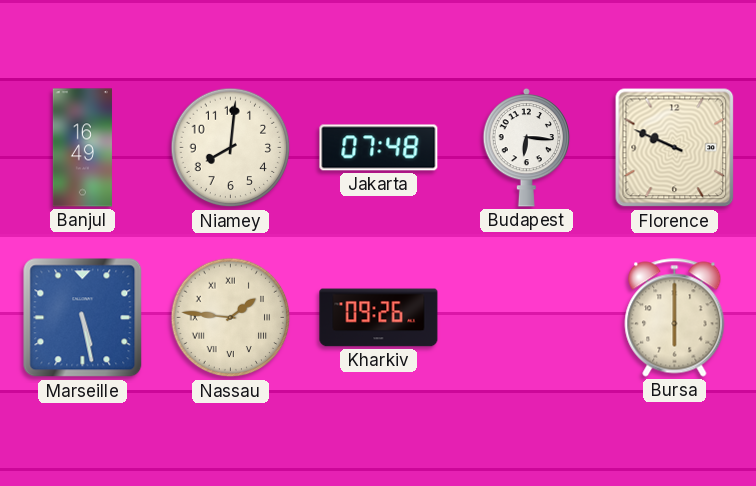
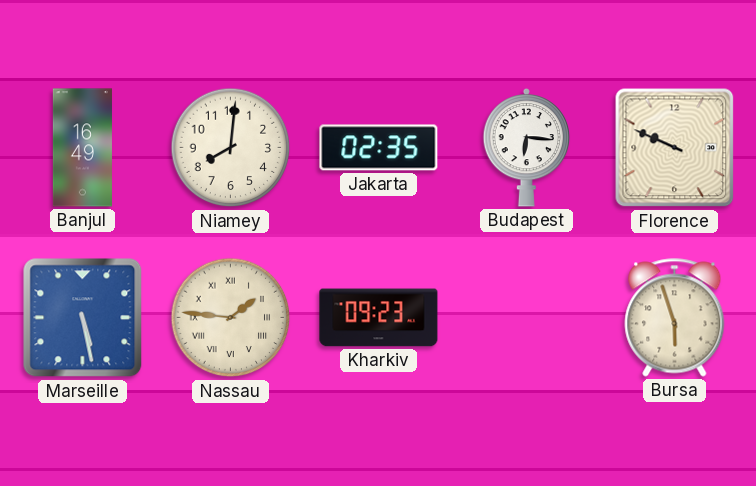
Jakarta: 07:48 -> 02:35
Kharkiv: 09:26 -> 09:23
Bursa: 6:00 -> 5:57
